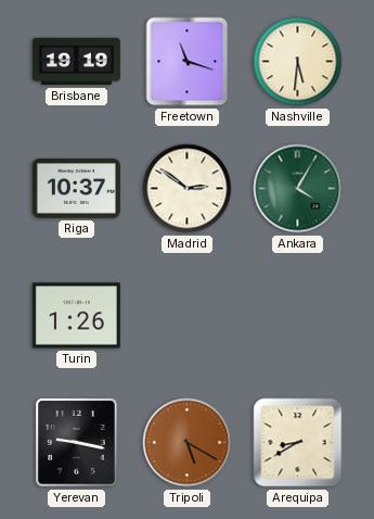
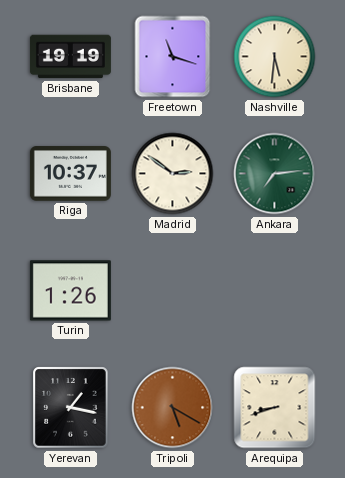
Ankara: 4:05 -> 7:14
Yerevan: 9:17 -> 1:17
Arequipa: 8:40 -> 8:42
